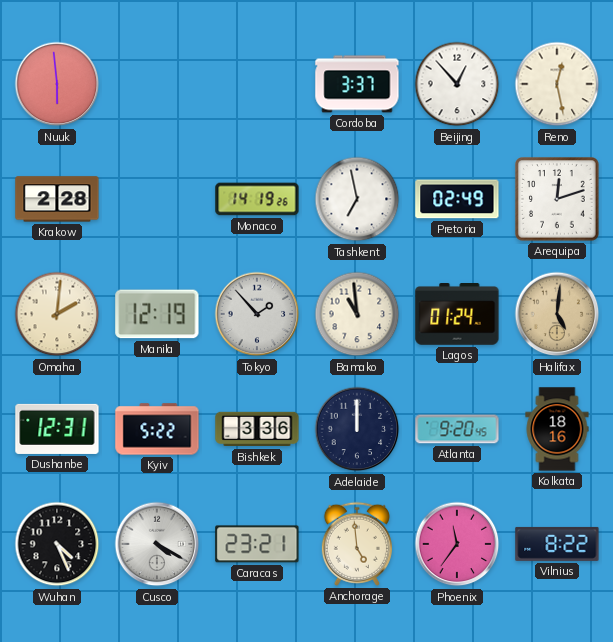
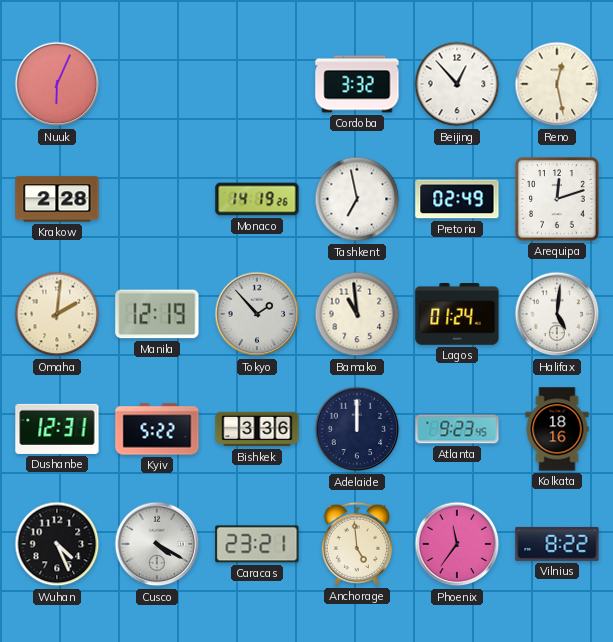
Nuuk: 5:59 -> 6:04
Cordoba: 3:37 -> 3:32
Halifax dial: champagne -> white
Atlanta: 9:20 -> 9:23
